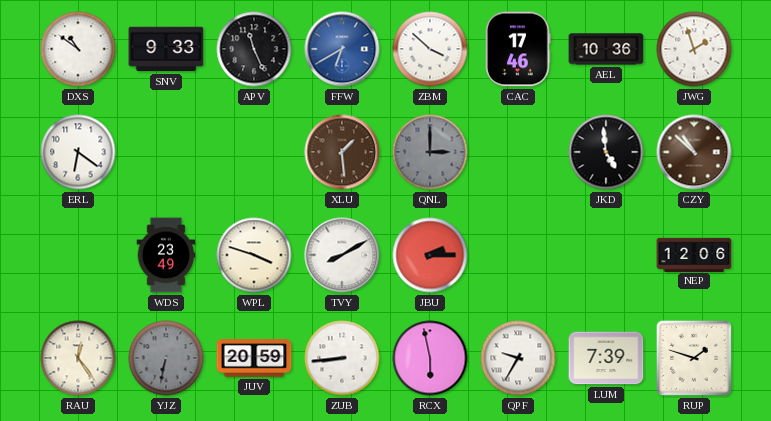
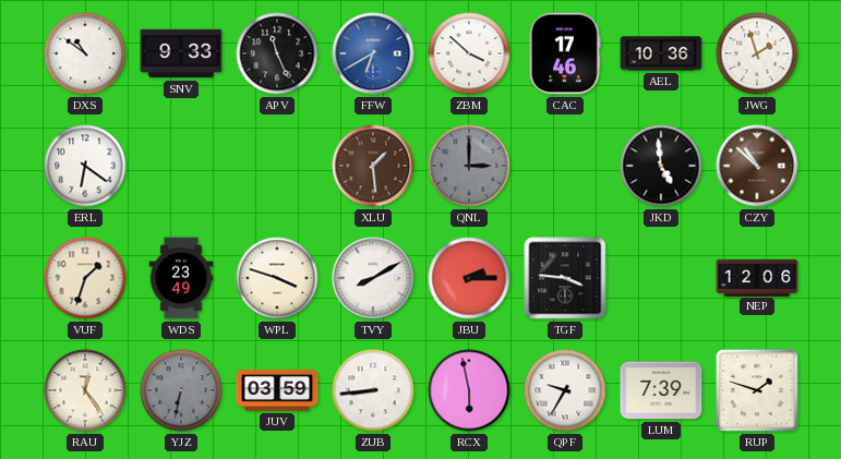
VUF: none -> 1:33
TGF: none -> 3:46
JUV: 20:59 -> 03:59
